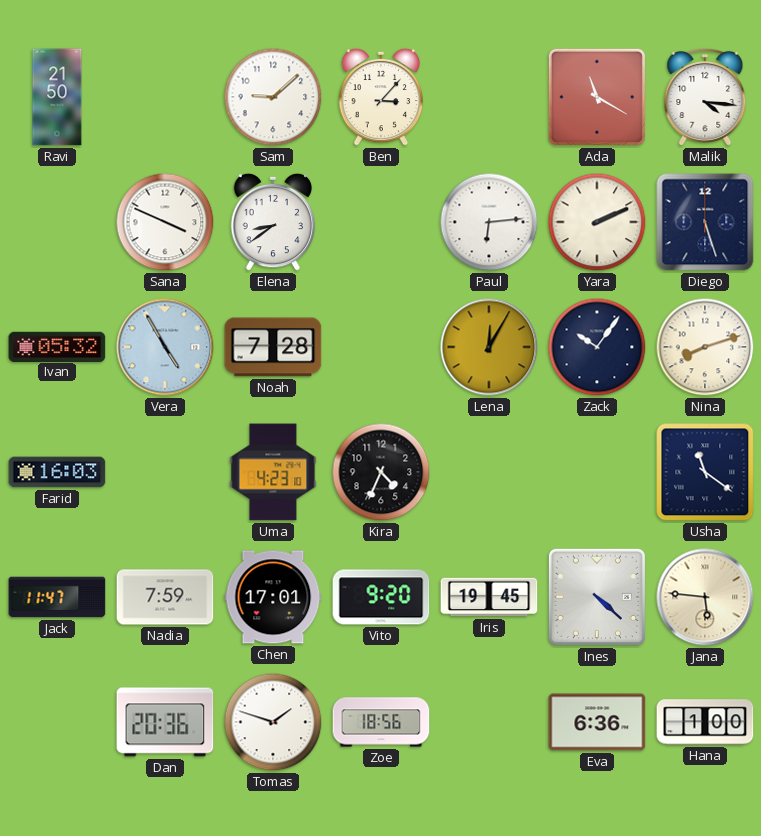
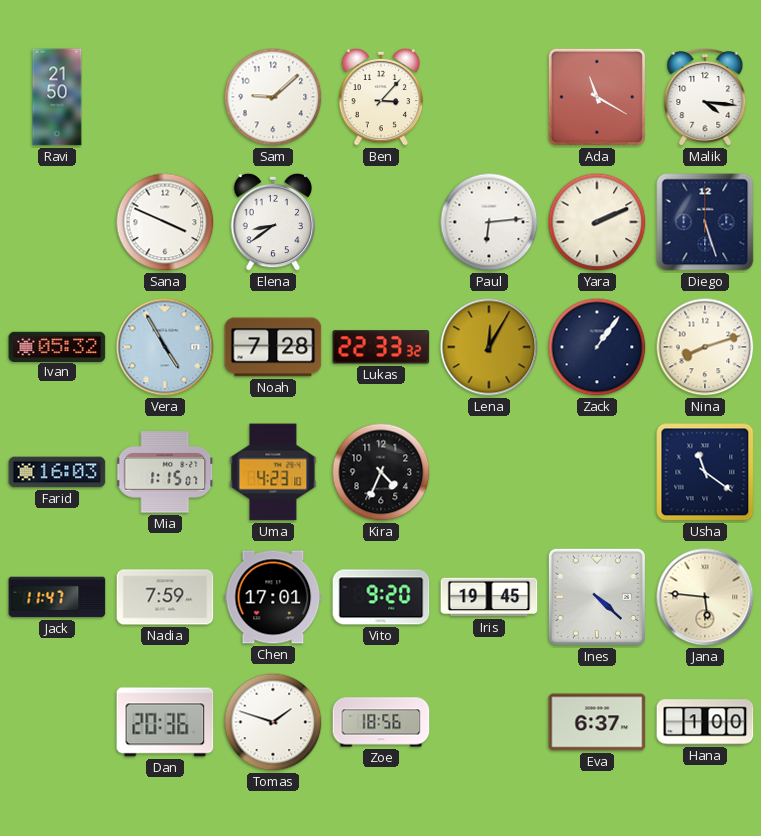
Lukas: none -> 22:33
Zack: 10:06 -> 1:06
Mia: none -> 1:15
Eva: 6:36 -> 6:37
